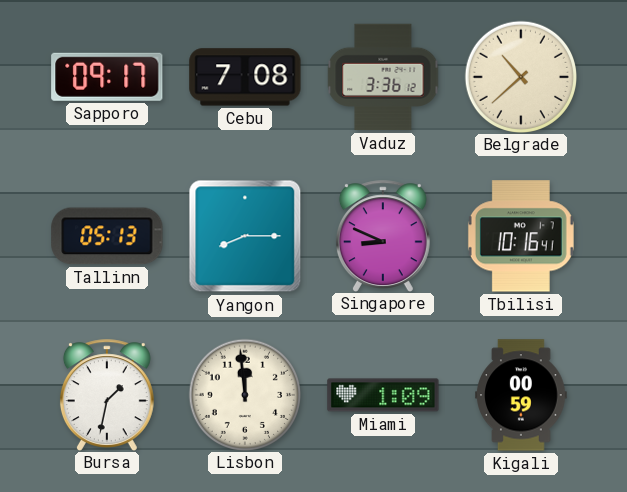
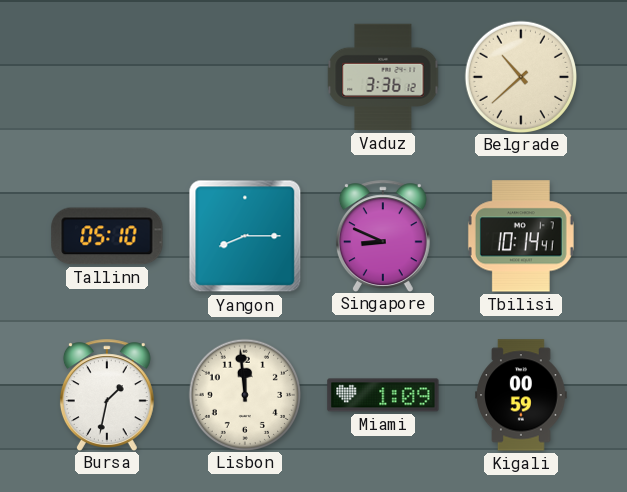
Sapporo: 09:17 -> none
Cebu: 7:08 -> none
Tallinn: 05:13 -> 05:10
Tbilisi: 10:16 -> 10:14
